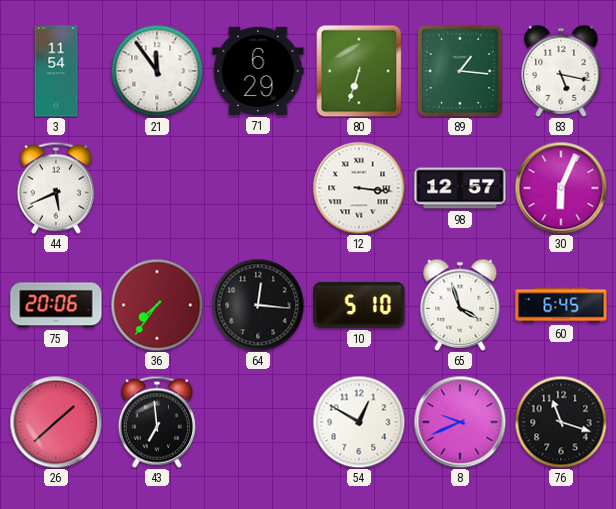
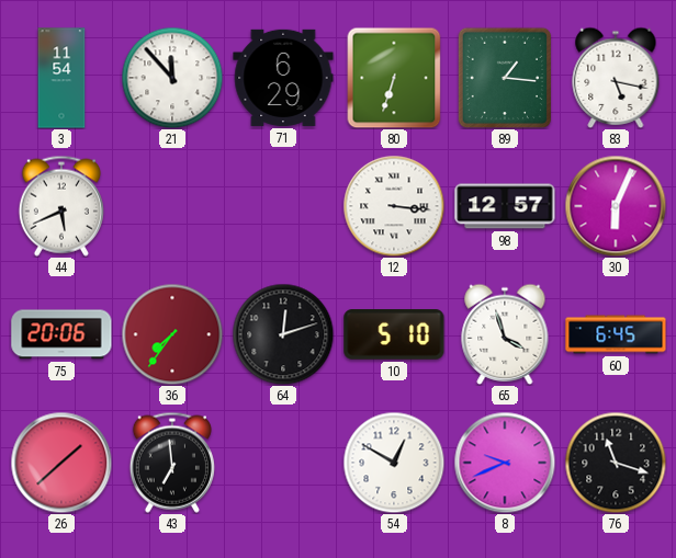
21: 11:54 -> 11:53
64: 12:16 -> 12:12
